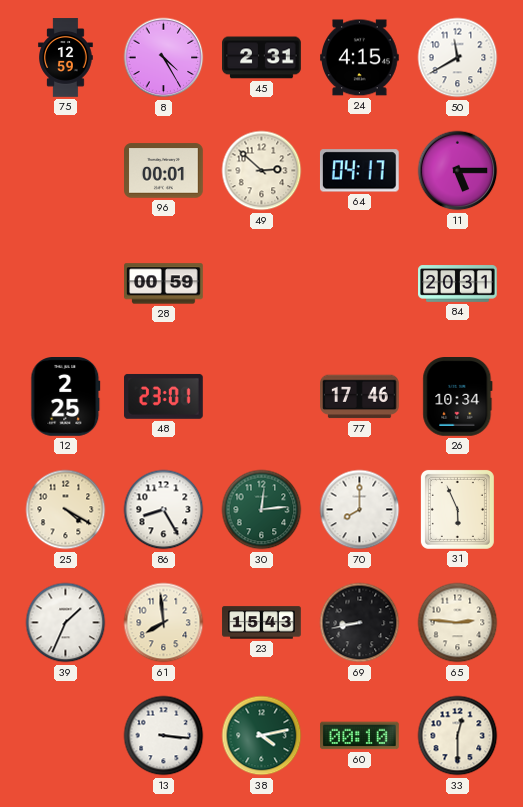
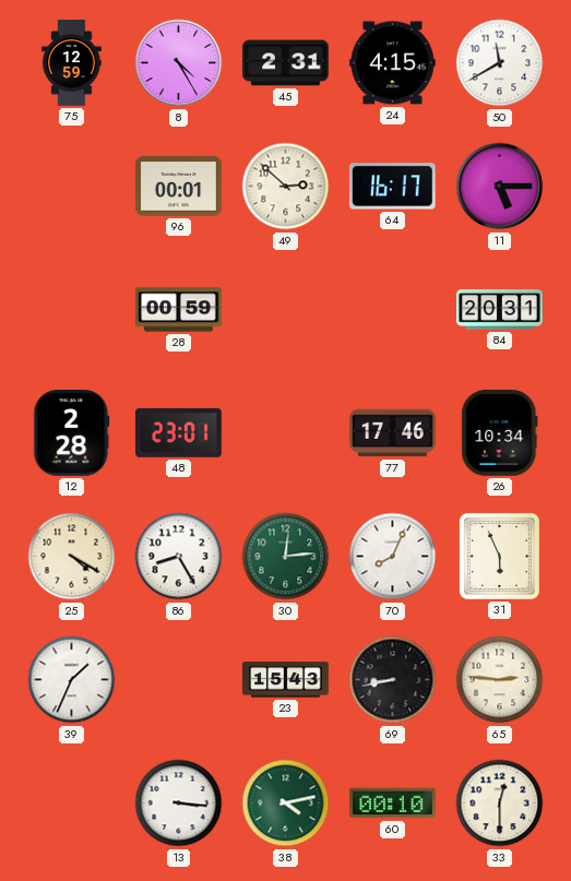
64: 04:17 -> 16:17
12: 2:25 -> 2:28
70: 8:00 -> 8:04
61: 7:59 -> none
